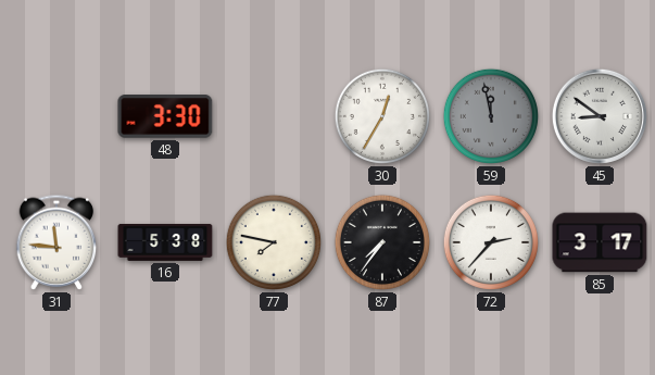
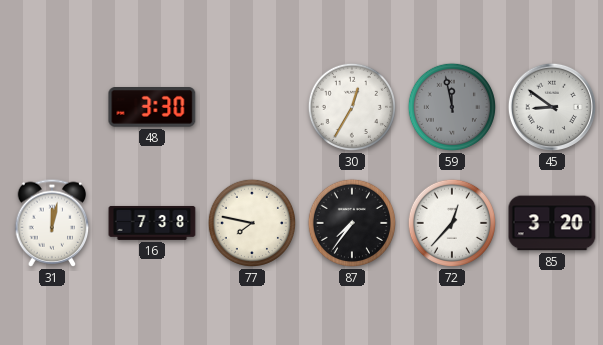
31: 11:46 -> 12:02
16: 5:38 -> 7:38
72: 2:37 -> 12:37
85: 3:17 -> 3:20
